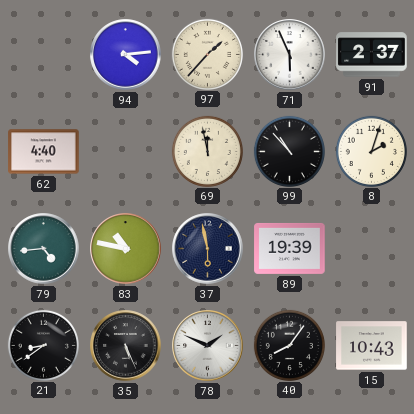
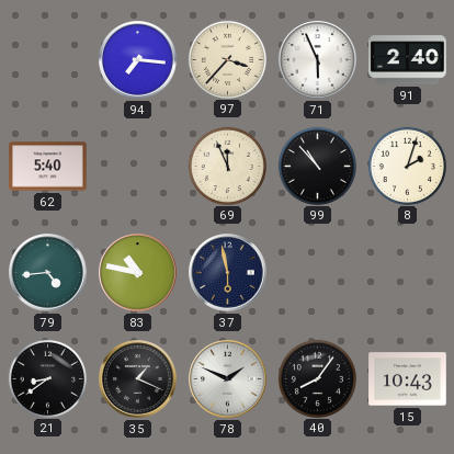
94: 4:14 -> 7:16
97: 1:37 -> 3:37
91: 2:37 -> 2:40
62: 4:40 -> 5:40
69: 11:58 -> 11:56
89: 19:39 -> none
35: 5:26 -> 1:19
